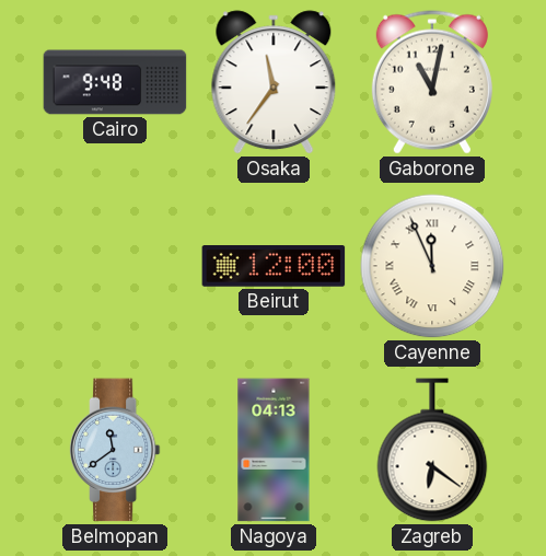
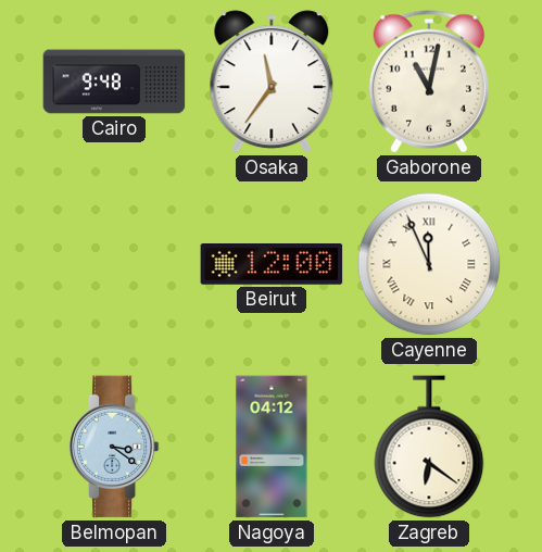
Belmopan: 11:39 -> 3:21
Nagoya: 04:13 -> 04:12
